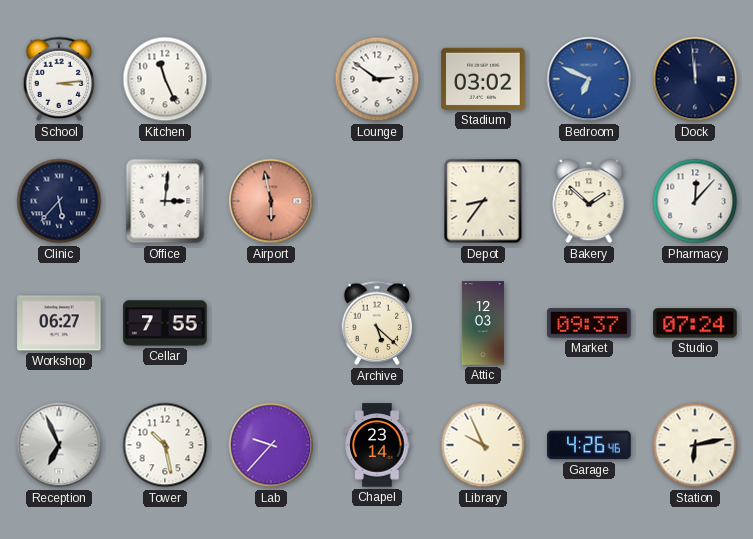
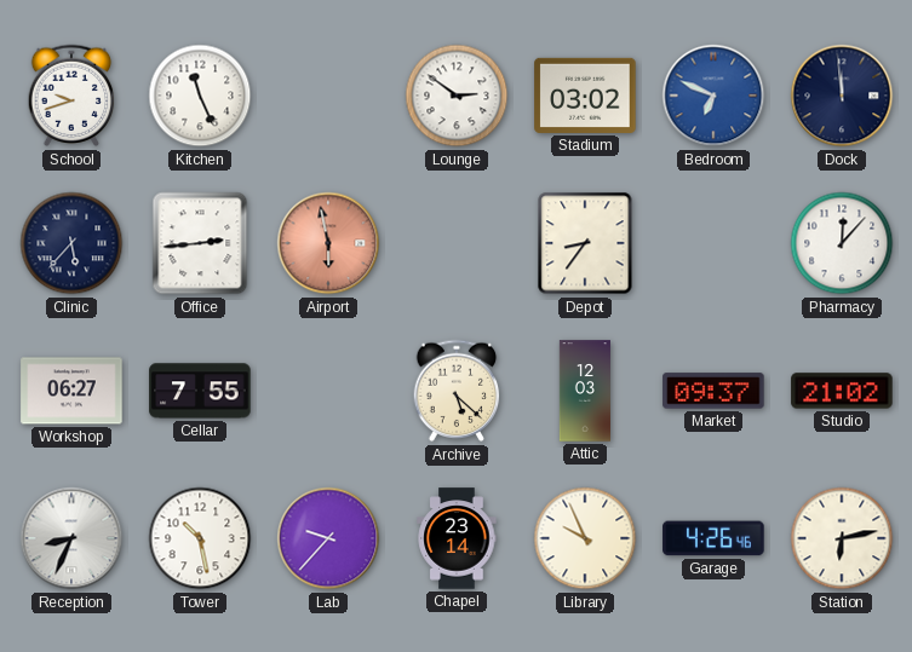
School: 3:14 -> 9:42
Office: 3:01 -> 2:44
Bakery: 1:52 -> none
Studio: 07:24 -> 21:02
Reception: 6:56 -> 8:34
